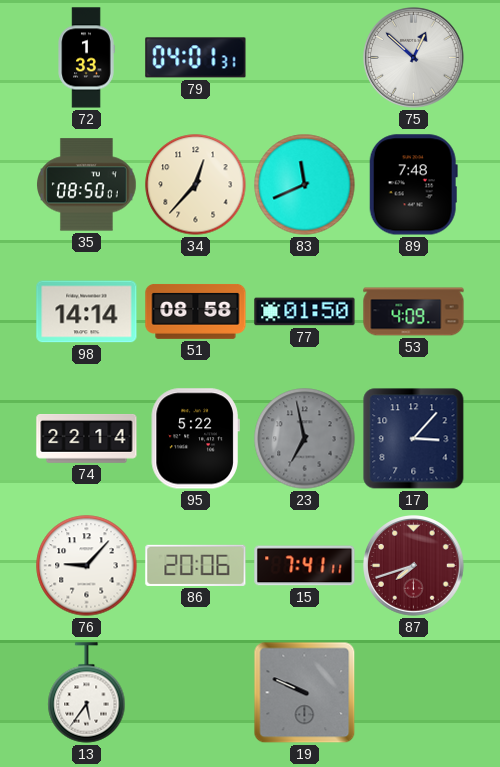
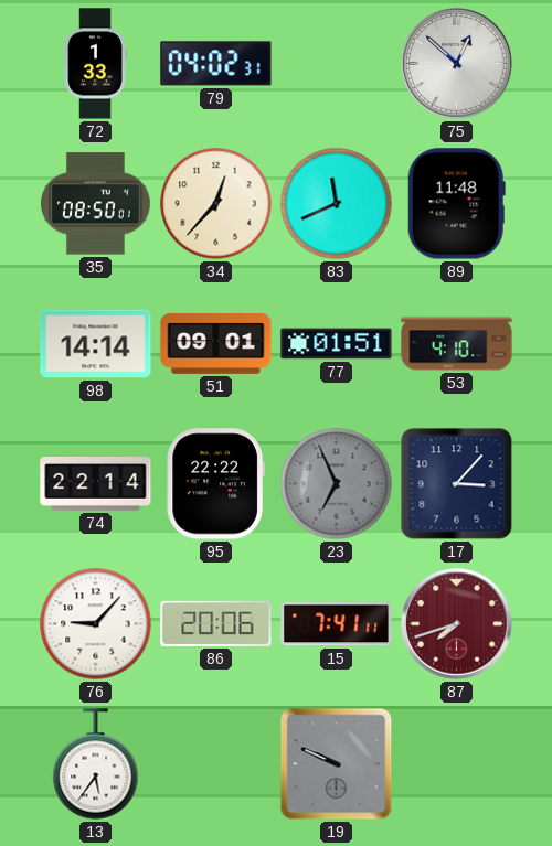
79: 04:01 -> 04:02
89: 7:48 -> 11:48
51: 08:58 -> 09:01
77: 01:50 -> 01:51
53: 4:09 -> 4:10
95: 5:22 -> 22:22
23: 6:58 -> 6:56
